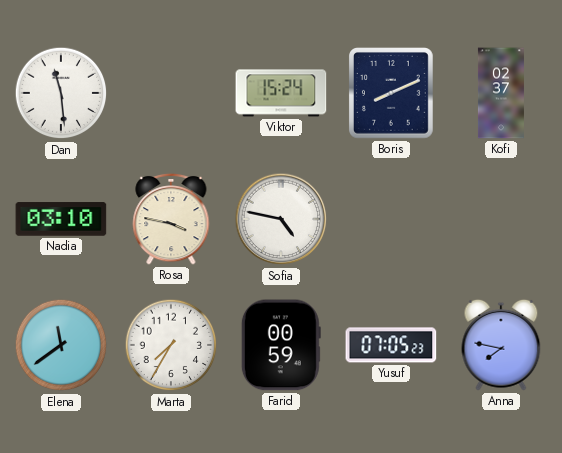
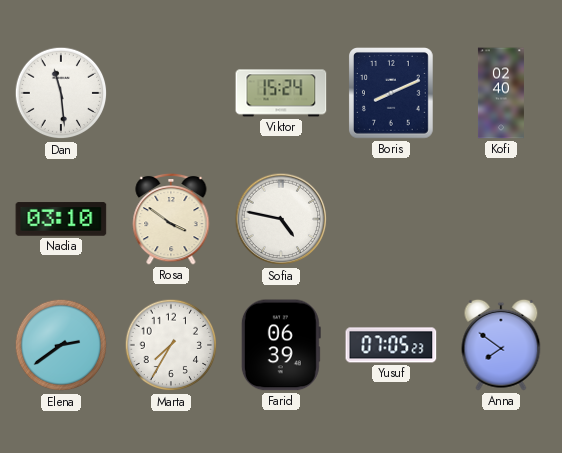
Kofi: 02:37 -> 02:40
Rosa: 3:47 -> 3:51
Elena: 11:39 -> 2:39
Farid: 00:59 -> 06:39
Anna: 7:47 -> 7:51
